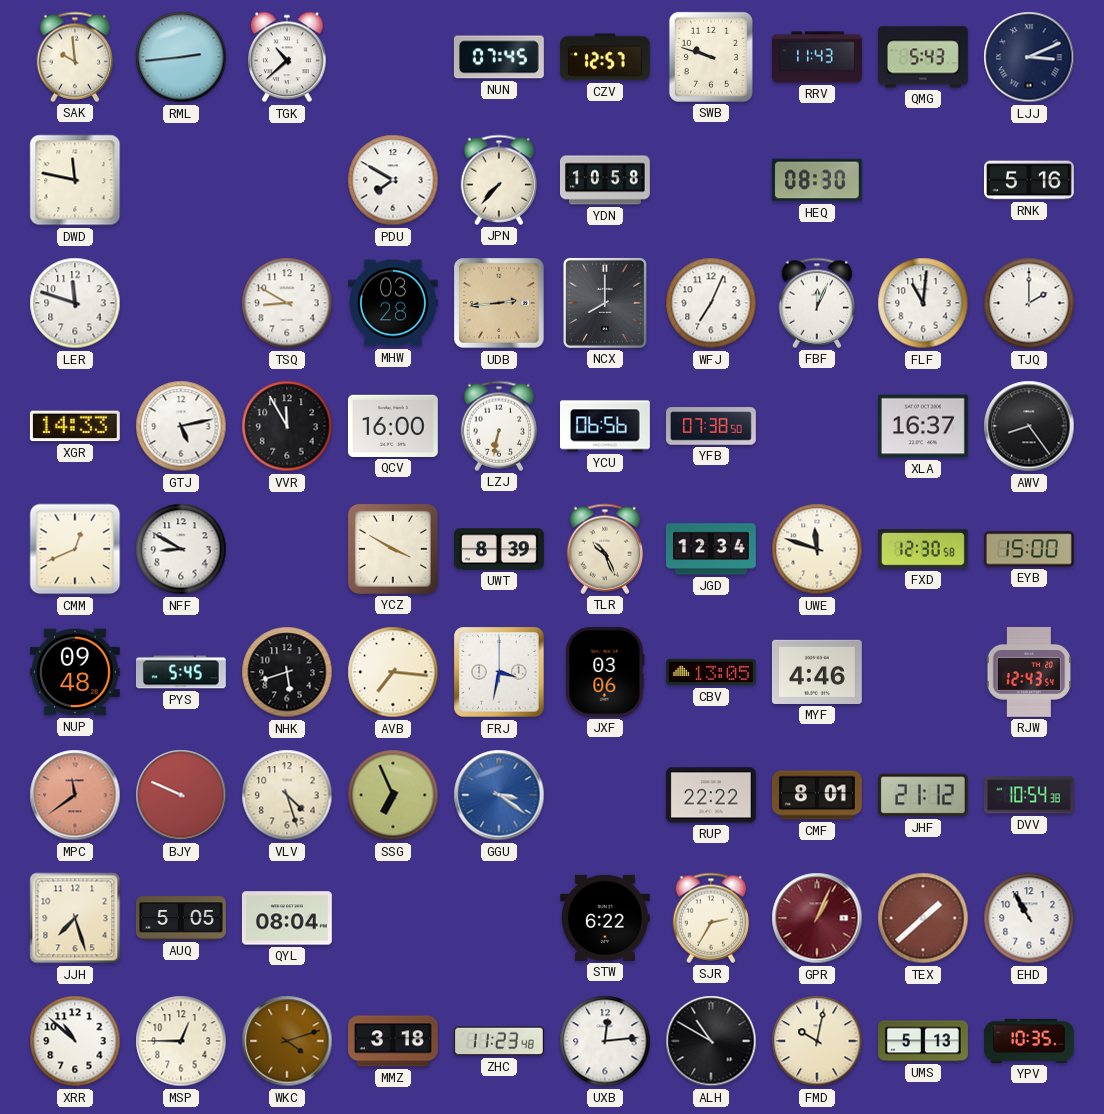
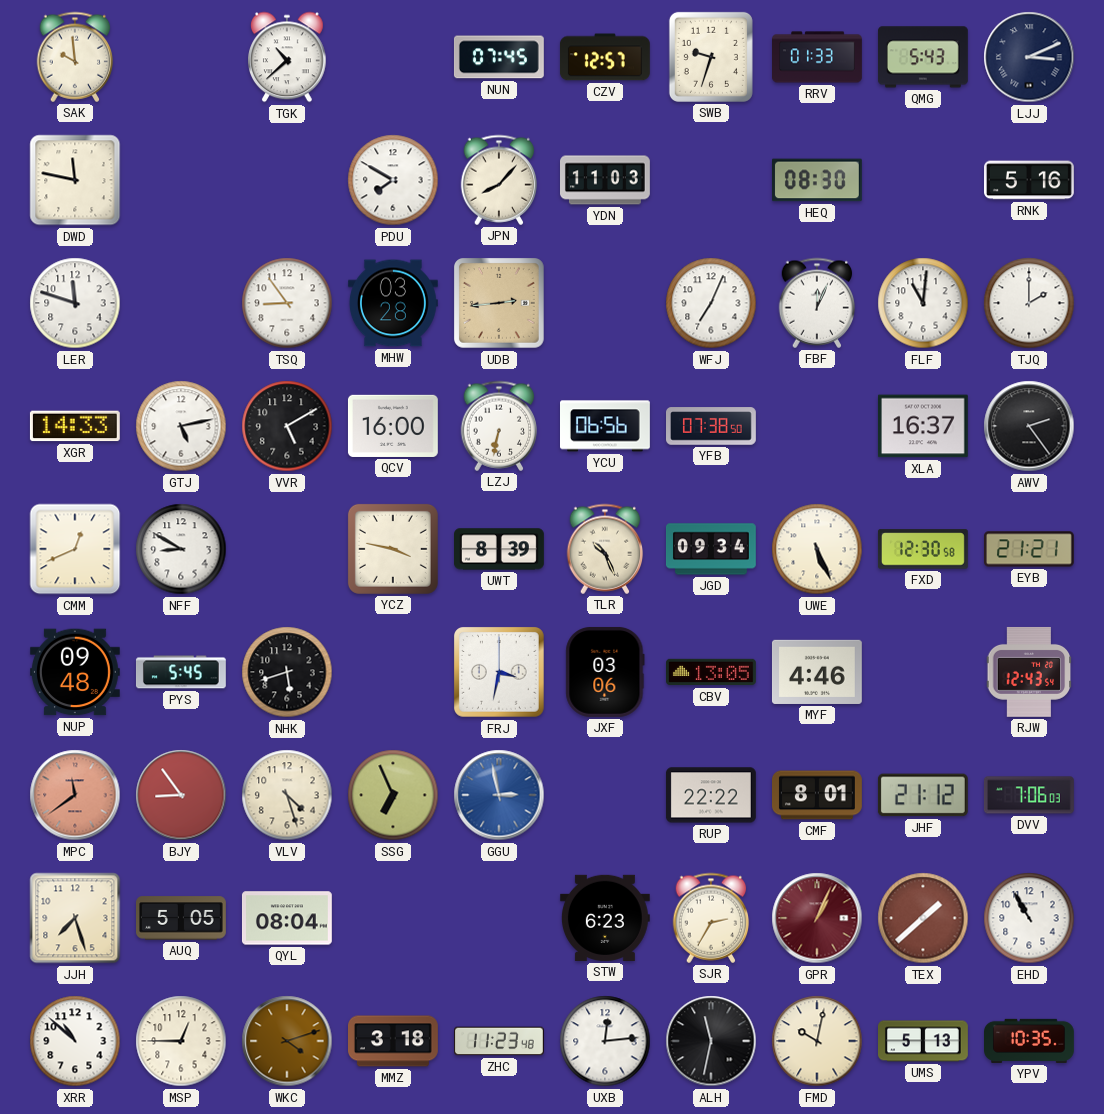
RML: 2:44 -> none
SWB: 9:48 -> 9:33
RRV: 11:43 -> 01:33
JPN: 7:37 -> 8:07
YDN: 10:58 -> 11:03
TSQ: 8:50 -> 8:54
NCX: 8:00 -> none
VVR: 11:55 -> 5:10
AWV: 8:24 -> 2:24
YCZ: 3:50 -> 3:47
JGD: 12:34 -> 09:34
UWE: 11:48 -> 5:26
EYB: 15:00 -> 21:21
AVB: 7:16 -> none
BJY: 9:49 -> 8:54
GGU: 3:21 -> 2:58
DVV: 10:54 -> 7:06
STW: 6:22 -> 6:23
ALH: 10:50 -> 11:32
